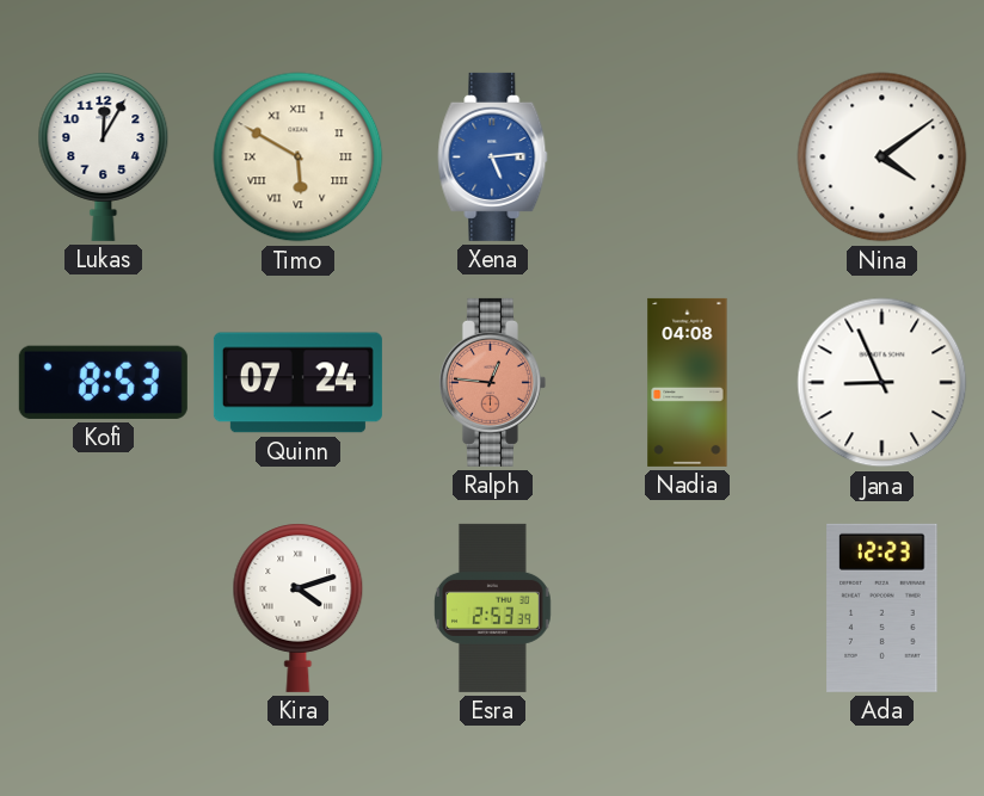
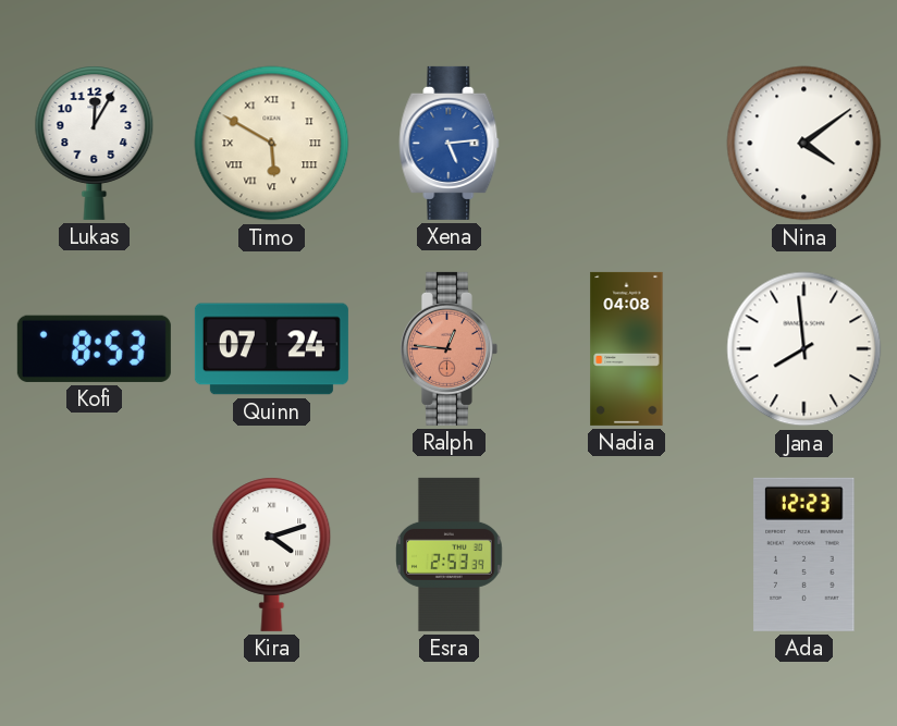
Jana: 8:56 -> 7:59
